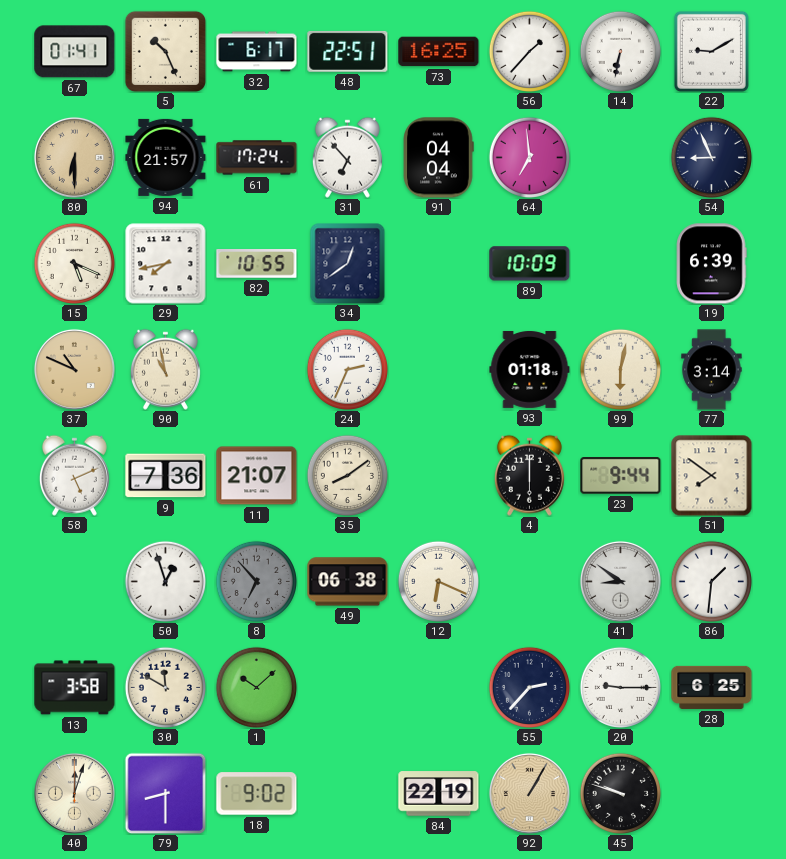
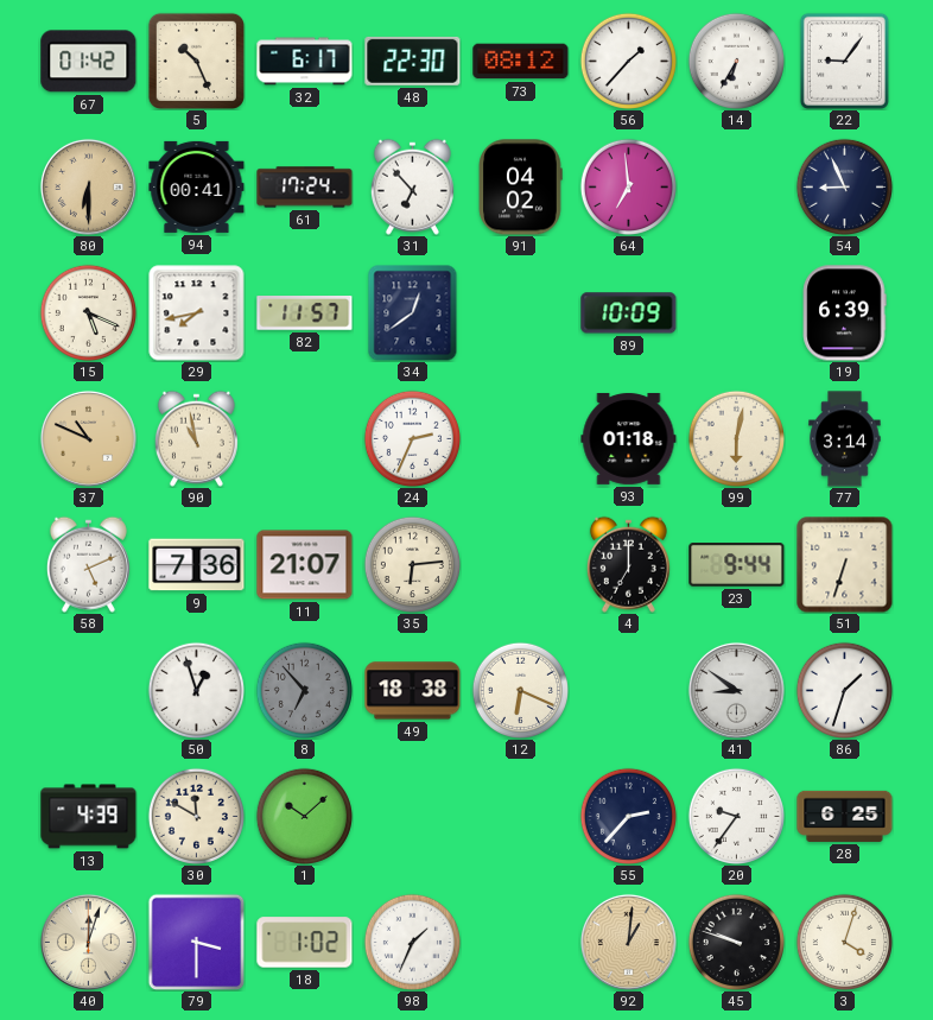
67: 01:41 -> 01:42
48: 22:51 -> 22:30
73: 16:25 -> 08:12
14: 6:32 -> 6:35
22: 9:10 -> 9:06
94: 21:57 -> 00:41
91: 04:04 -> 04:02
82: 10:55 -> 11:57
35: 8:09 -> 6:14
4: 6:00 -> 7:00
51: 7:51 -> 6:33
49: 06:38 -> 18:38
86: 1:31 -> 1:33
13: 3:58 -> 4:39
20: 9:15 -> 9:36
79: 8:30 -> 3:30
18: 9:02 -> 1:02
98: none -> 1:34
84: 22:19 -> none
92: 1:05 -> 1:01
3: none -> 4:03
